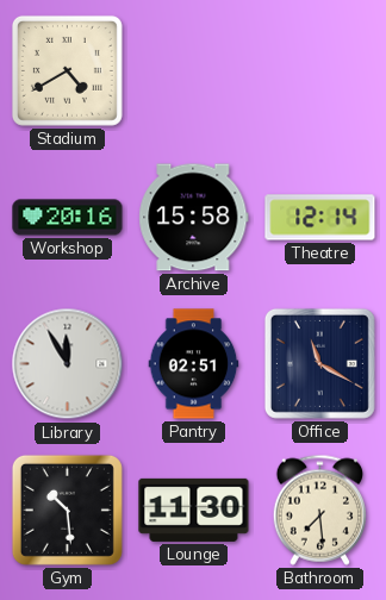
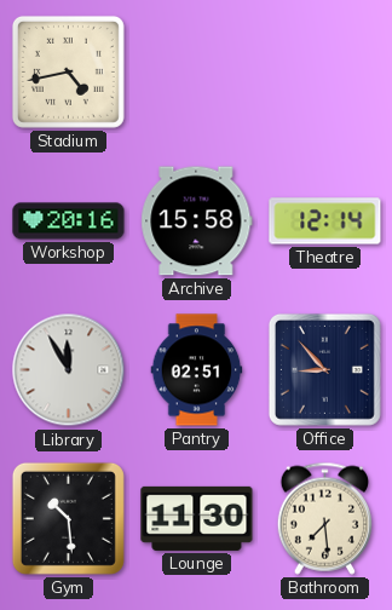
Stadium: 4:40 -> 4:43
Office: 11:20 -> 8:53
